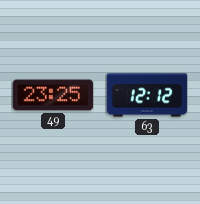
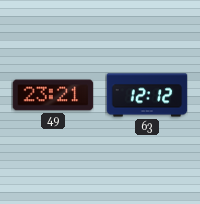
49: 23:25 -> 23:21
